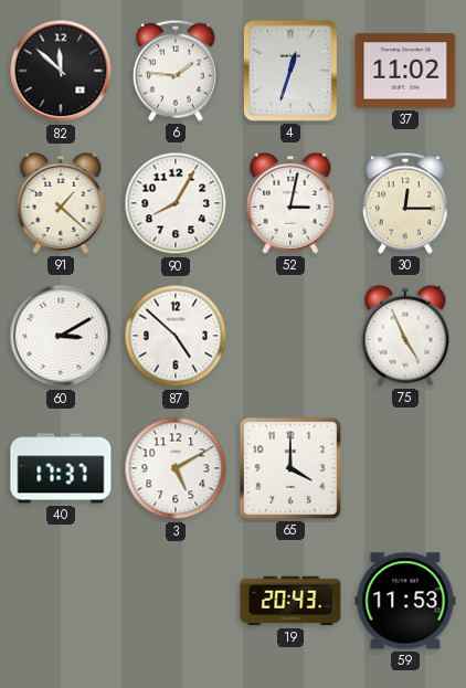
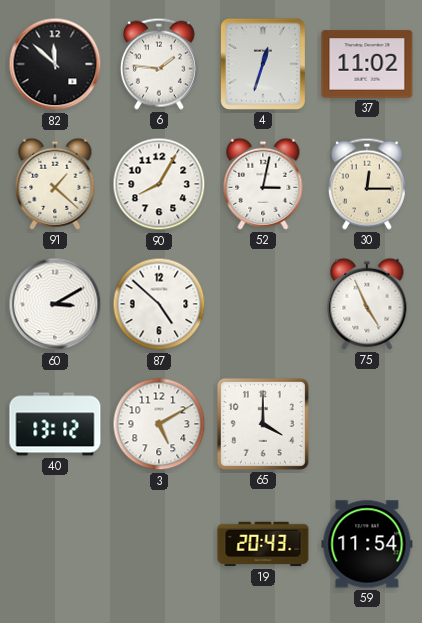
40: 17:37 -> 13:12
59: 11:53 -> 11:54
